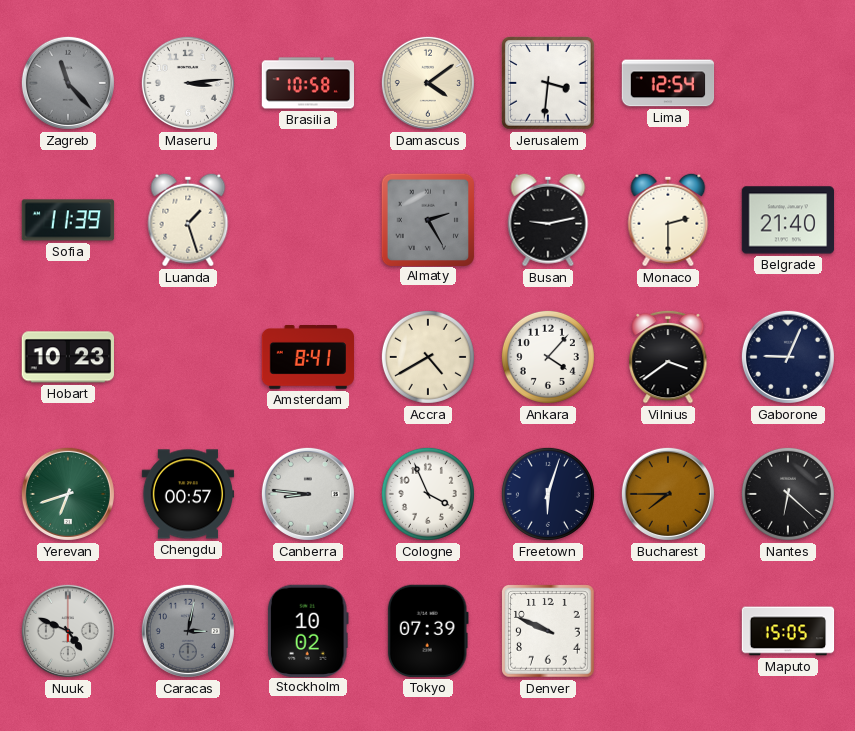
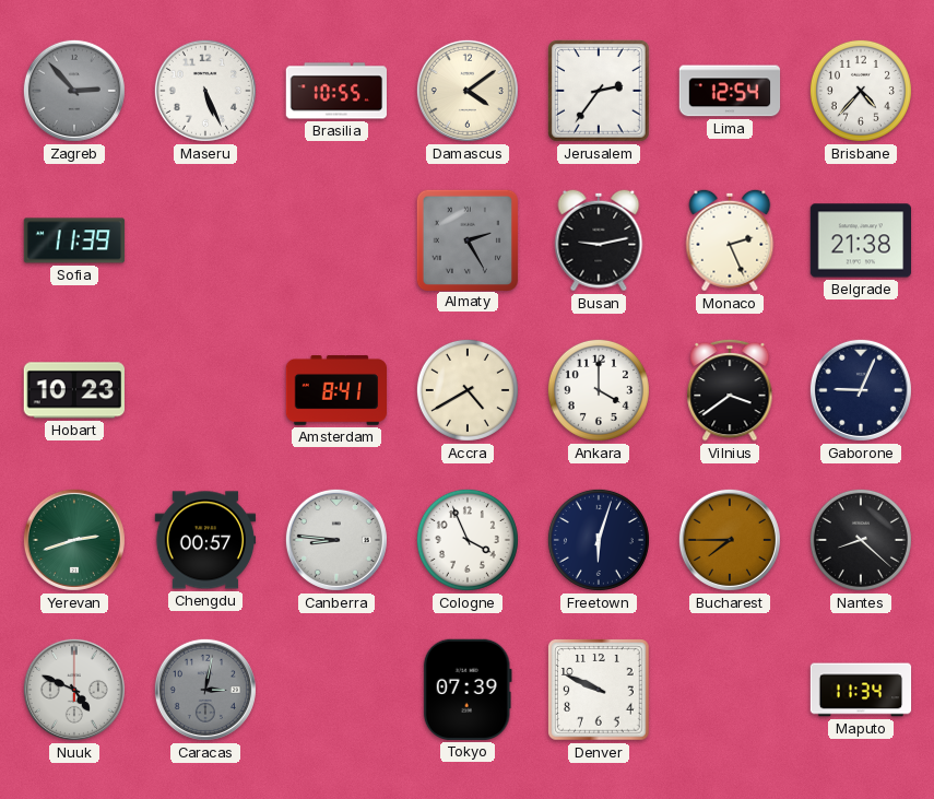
Zagreb: 11:23 -> 2:53
Maseru: 3:14 -> 5:26
Brasilia: 10:58 -> 10:55
Jerusalem: 3:31 -> 2:36
Brisbane: none -> 4:37
Luanda: 1:27 -> none
Monaco: 2:30 -> 2:26
Belgrade: 21:40 -> 21:38
Ankara: 4:07 -> 4:00
Yerevan: 6:42 -> 2:42
Nantes: 6:22 -> 8:22
Stockholm: 10:02 -> none
Maputo: 15:05 -> 11:34
